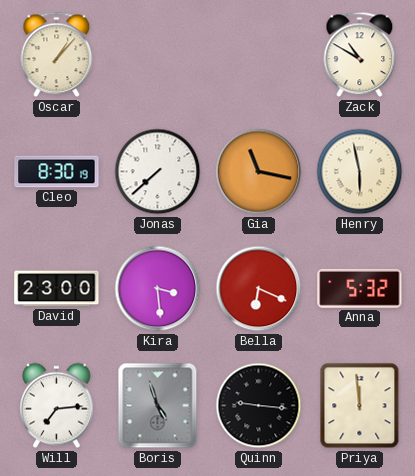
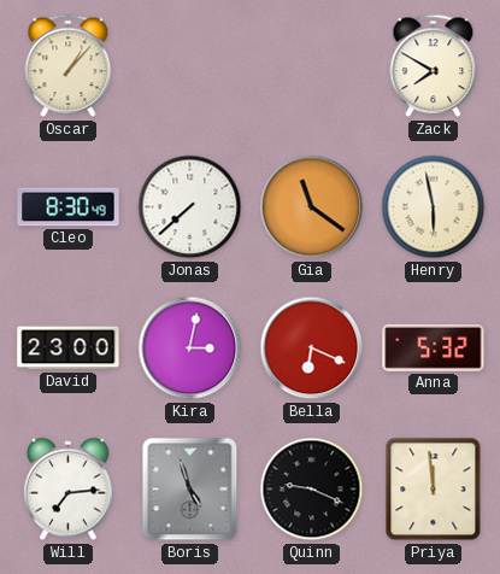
Zack: 10:50 -> 7:50
Cleo: 8:30:19 -> 8:30:49
Gia: 11:17 -> 11:21
Kira: 3:29 -> 3:02
Quinn: 9:16 -> 9:19
